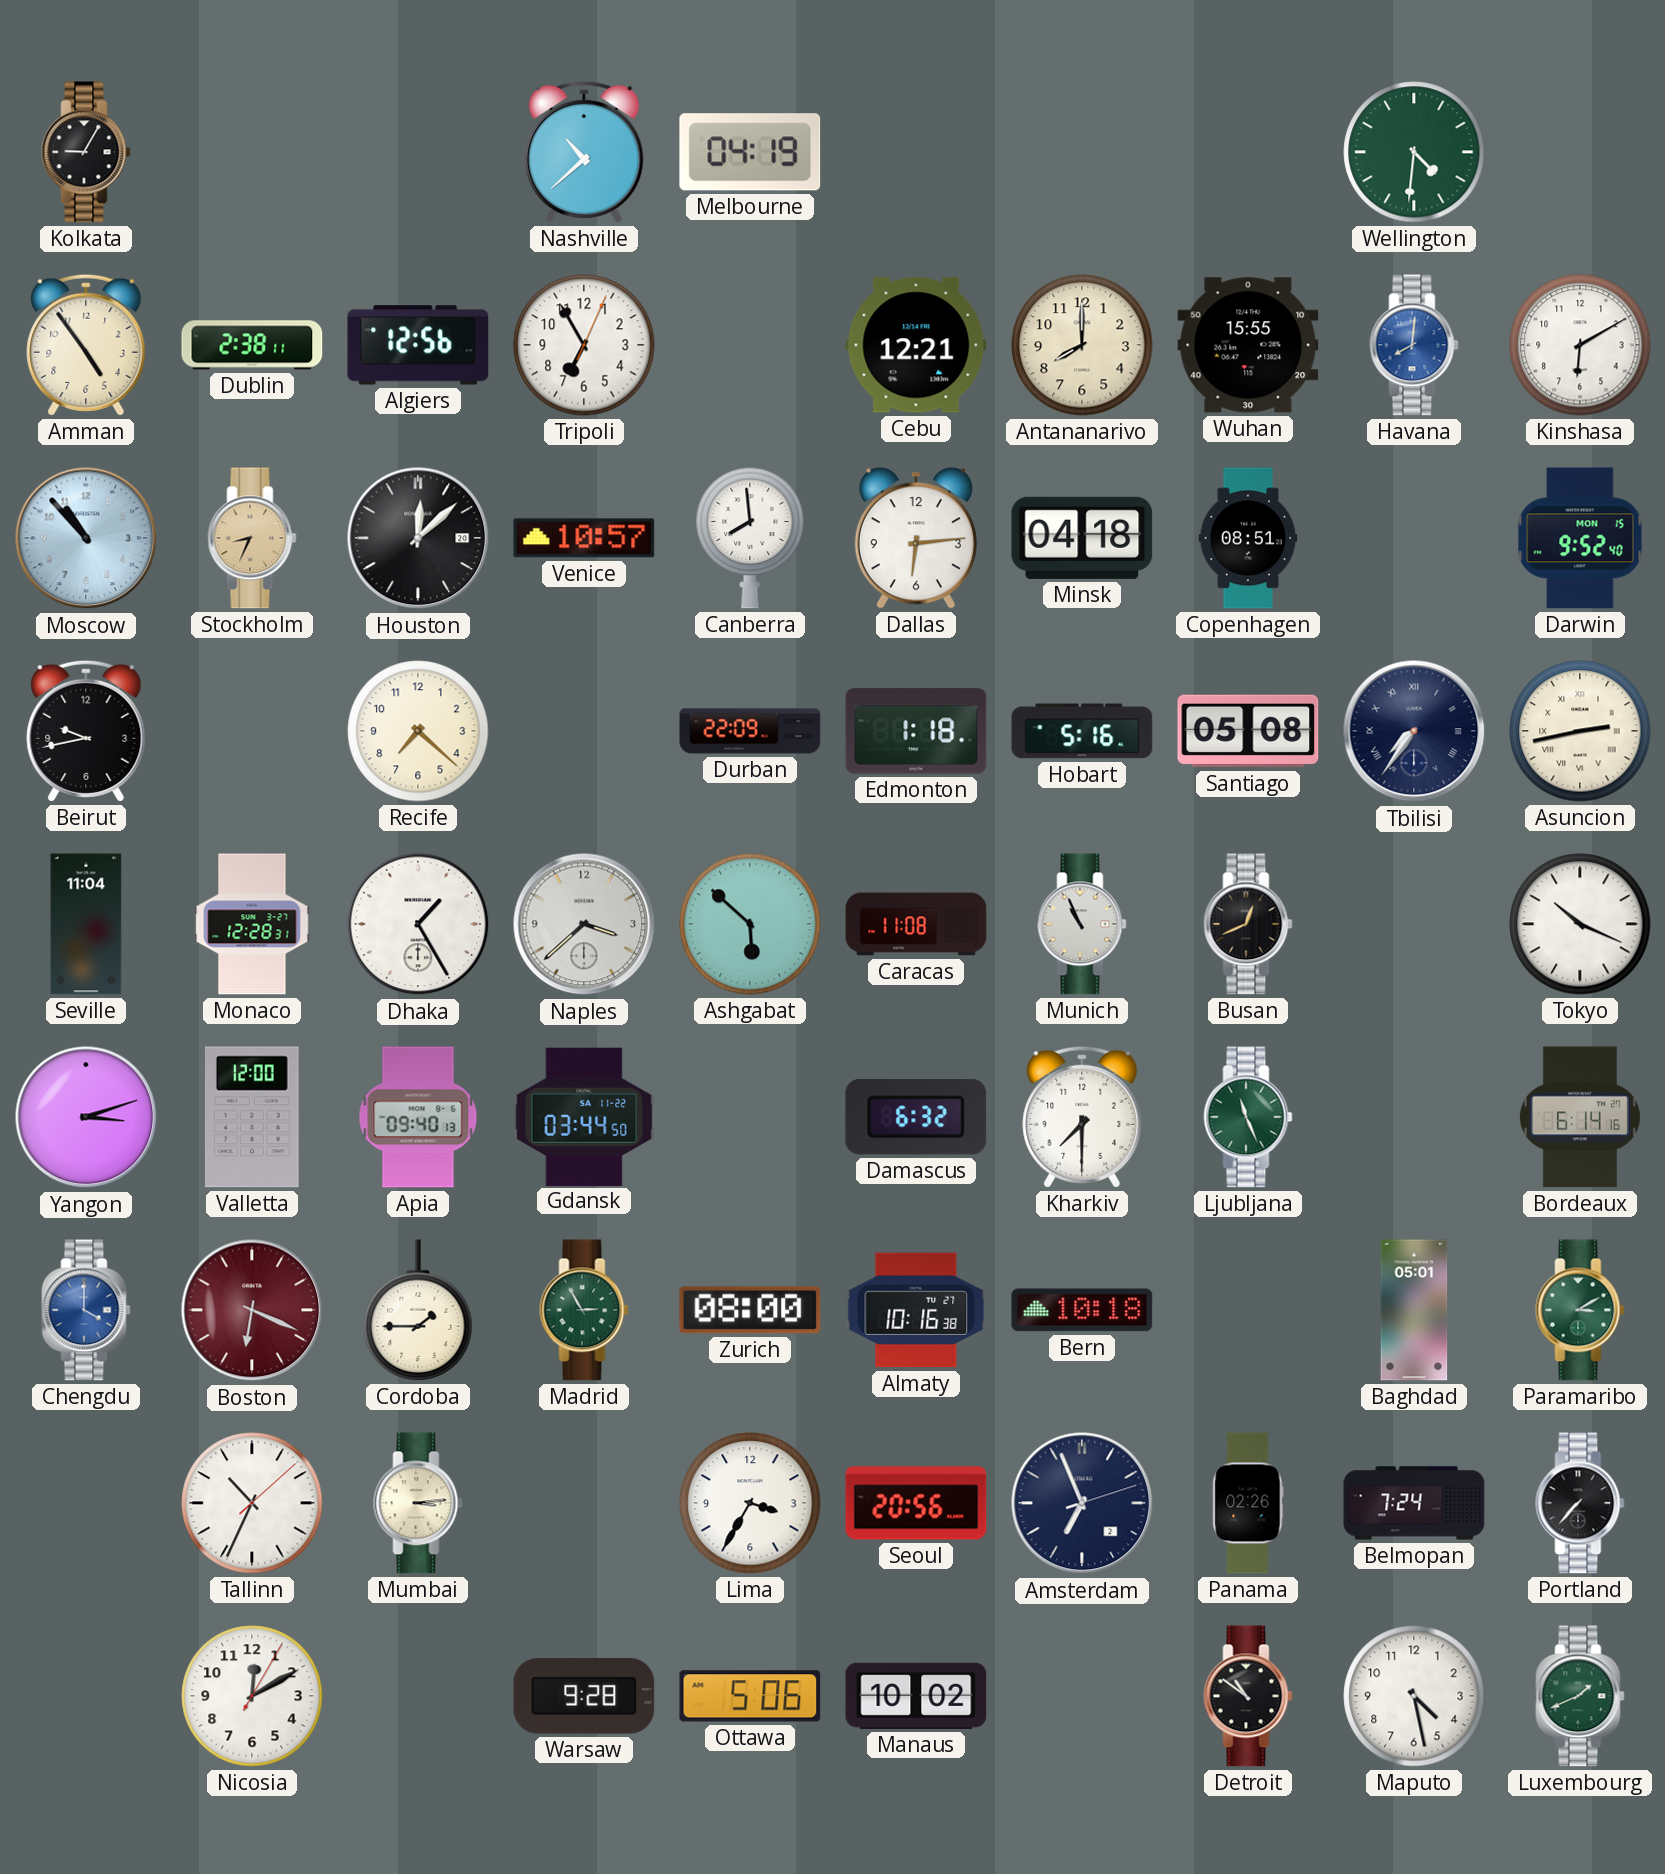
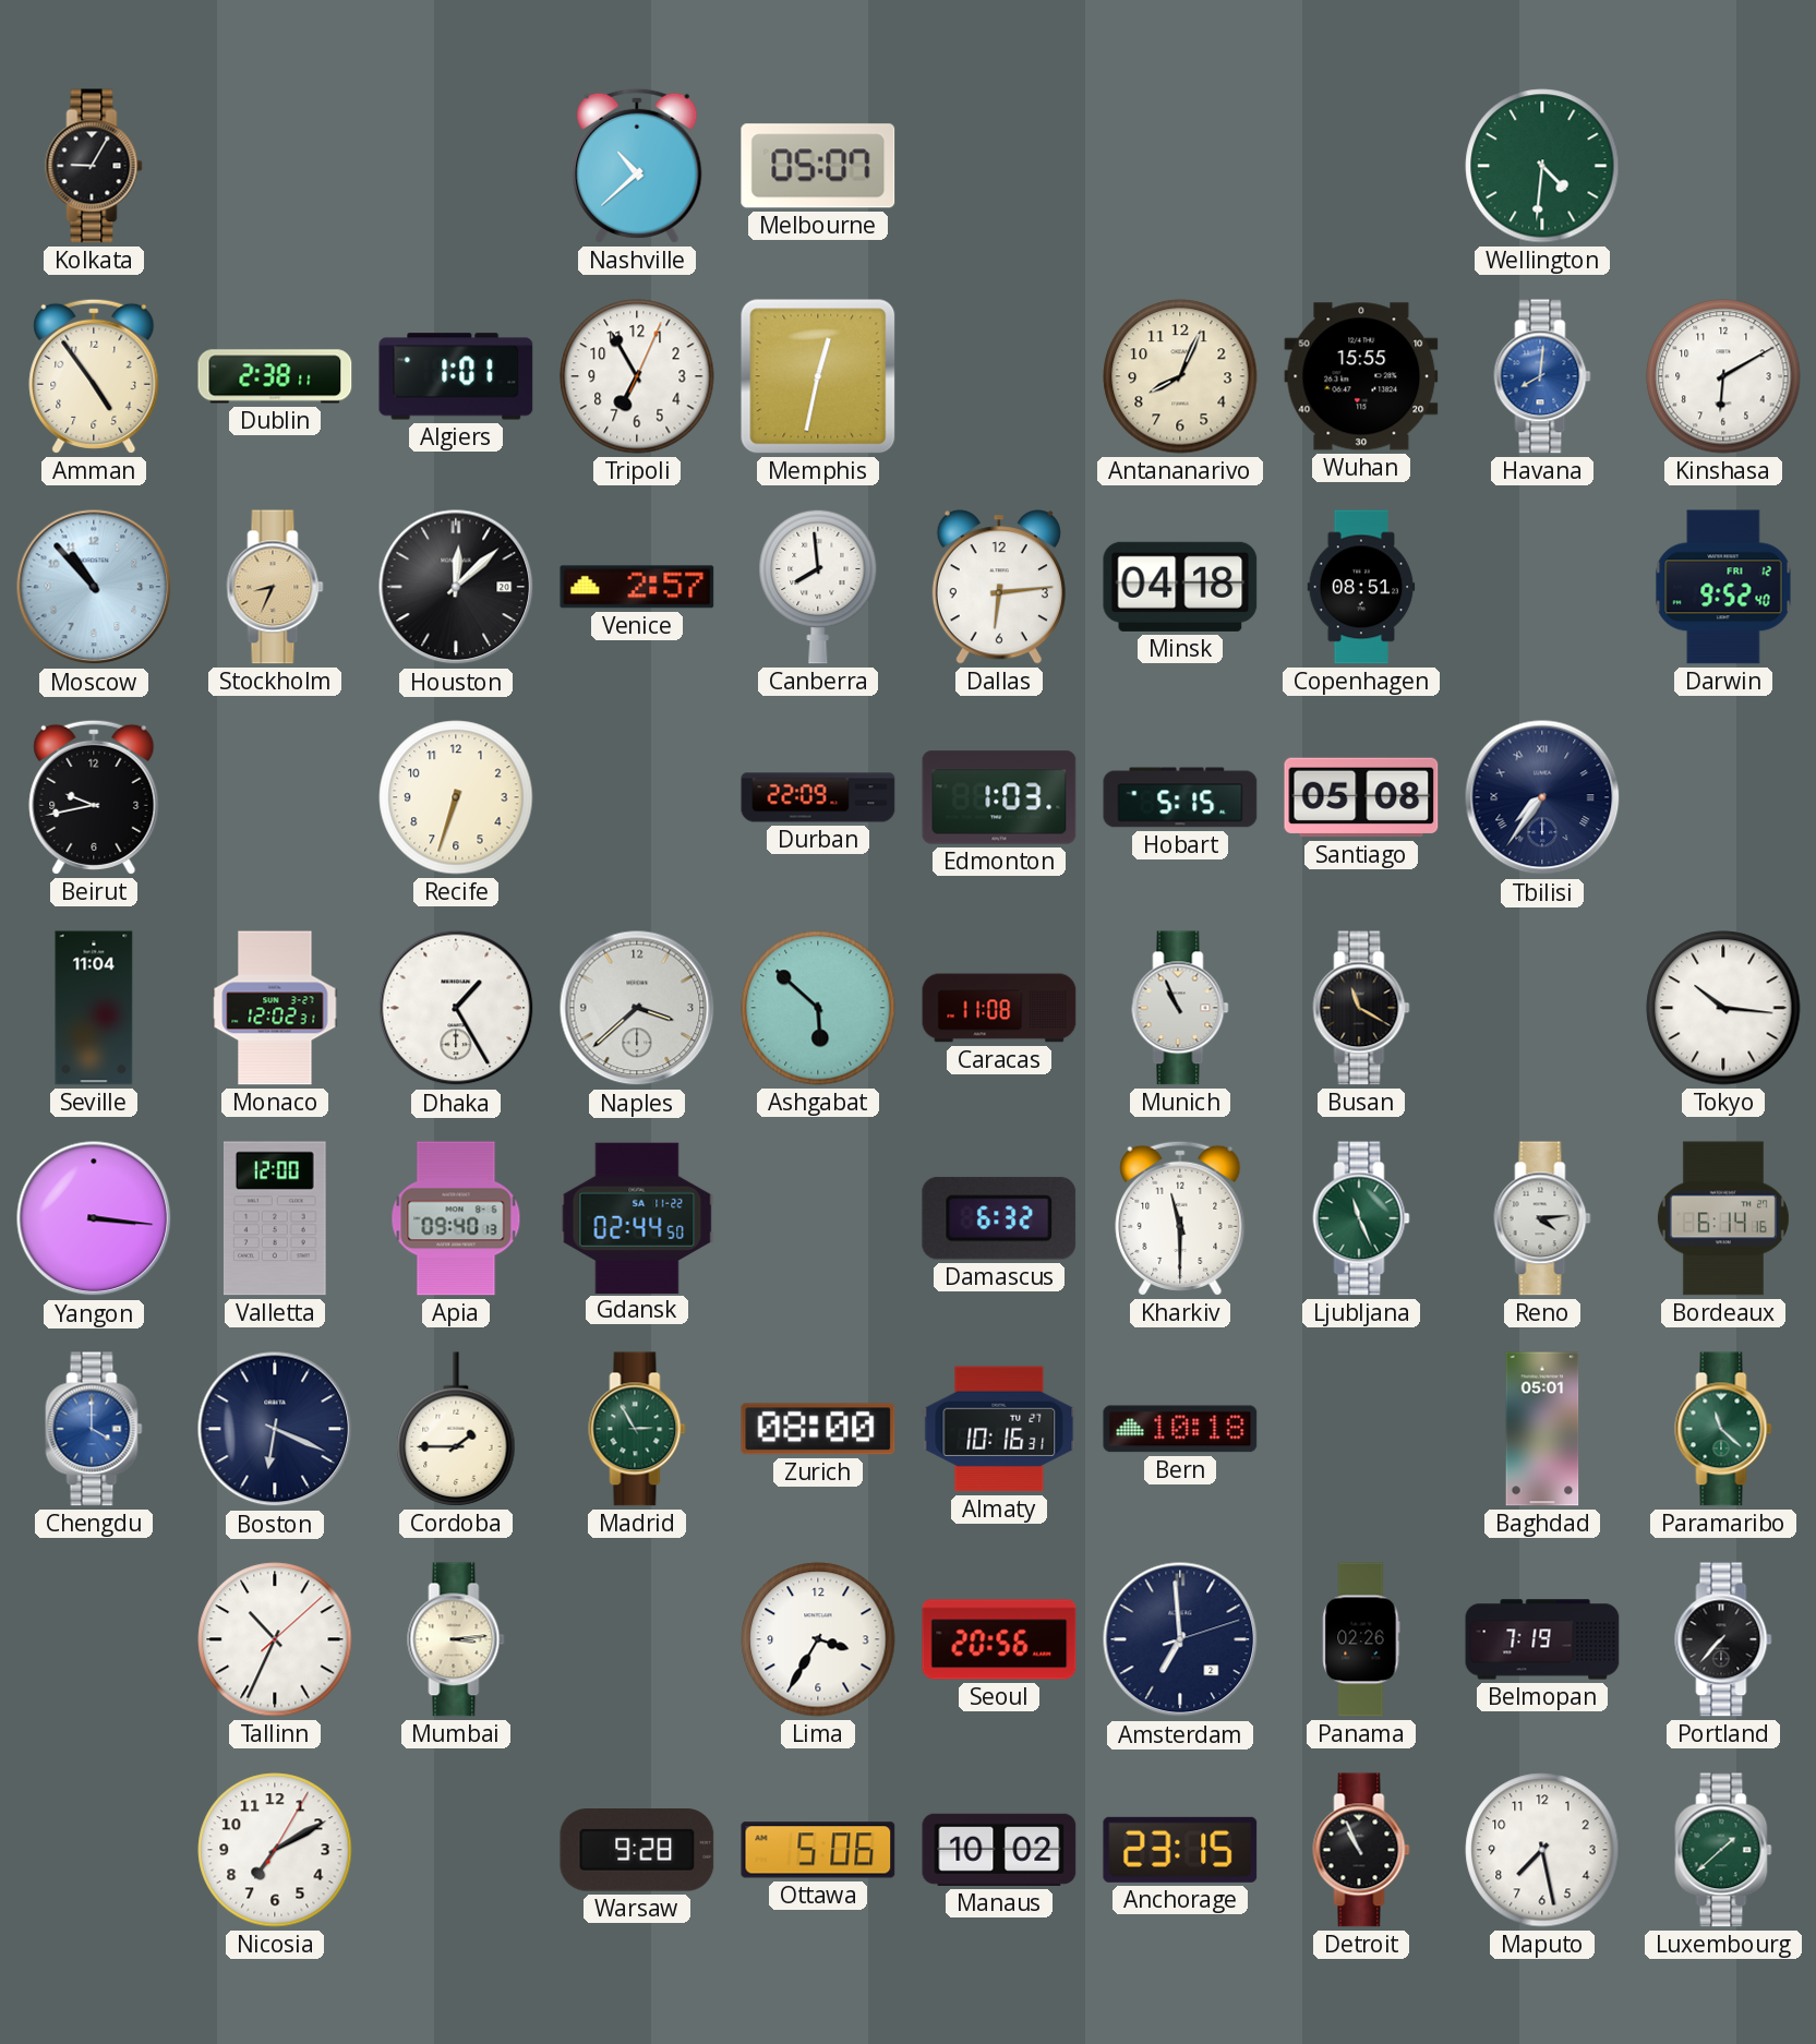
Melbourne: 04:19 -> 05:07
Algiers: 12:56 -> 1:01
Memphis: none -> 12:32
Cebu: 12:21 -> none
Antananarivo: 8:00 -> 8:04
Venice: 10:57 -> 2:57
Darwin date: MON 15 -> FRI 12
Recife: 7:22 -> 6:33
Edmonton: 1:18 -> 1:03
Hobart: 5:16 -> 5:15
Asuncion: 2:43 -> none
Monaco: 12:28 -> 12:02
Busan: 12:41 -> 11:20
Tokyo: 10:19 -> 10:16
Yangon: 3:12 -> 3:16
Gdansk: 03:44 -> 02:44
Kharkiv: 7:30 -> 11:30
Reno: none -> 4:14
Boston dial: burgundy -> navy
Almaty: 10:16:38 -> 10:16:31
Paramaribo: 3:10 -> 11:22
Amsterdam: 6:56 -> 6:59
Belmopan: 7:24 -> 7:19
Nicosia: 12:10 -> 7:10
Anchorage: none -> 23:15
Detroit: 10:51 -> 10:56
Maputo: 4:28 -> 7:28
Luxembourg: 1:41 -> 1:38
